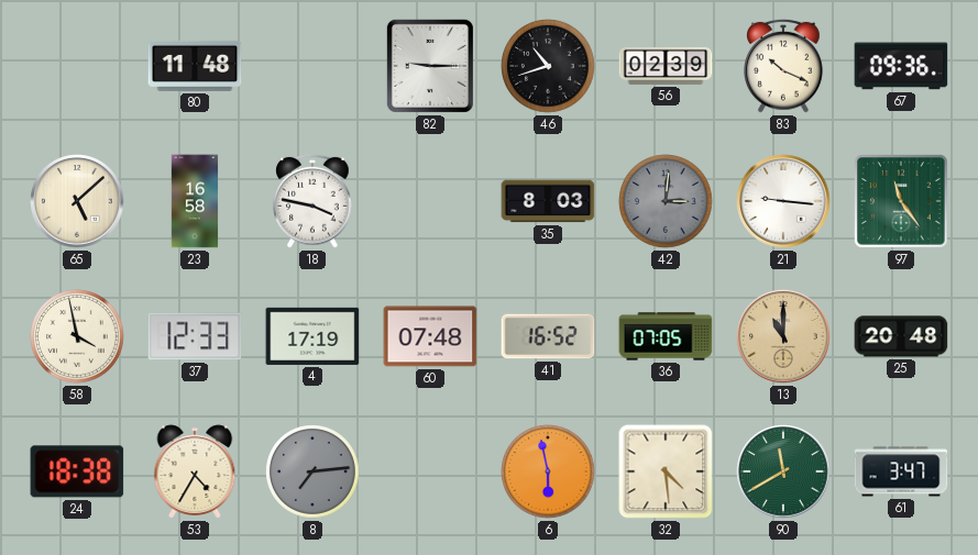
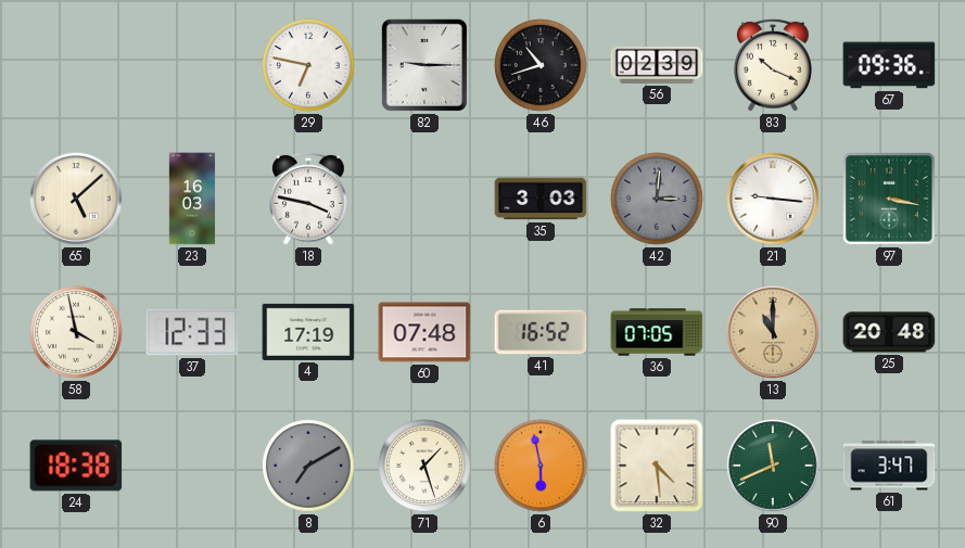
80: 11:48 -> none
29: none -> 6:47
23: 16:58 -> 16:03
35: 8:03 -> 3:03
97: 11:24 -> 3:17
53: 4:35 -> none
8: 7:14 -> 7:10
71: none -> 1:27
90: 11:40 -> 11:41
